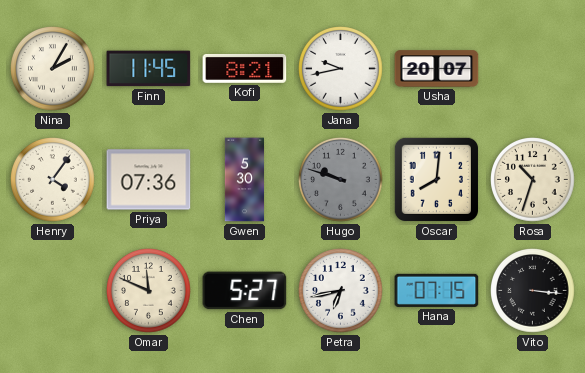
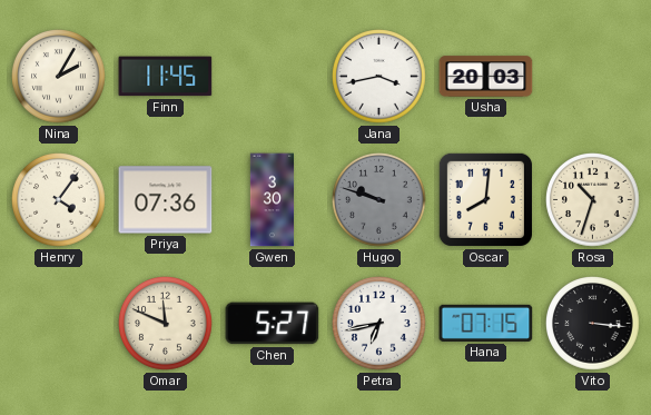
Kofi: 8:21 -> none
Jana: 9:43 -> 3:43
Usha: 20:07 -> 20:03
Gwen: 5:30 -> 3:30
